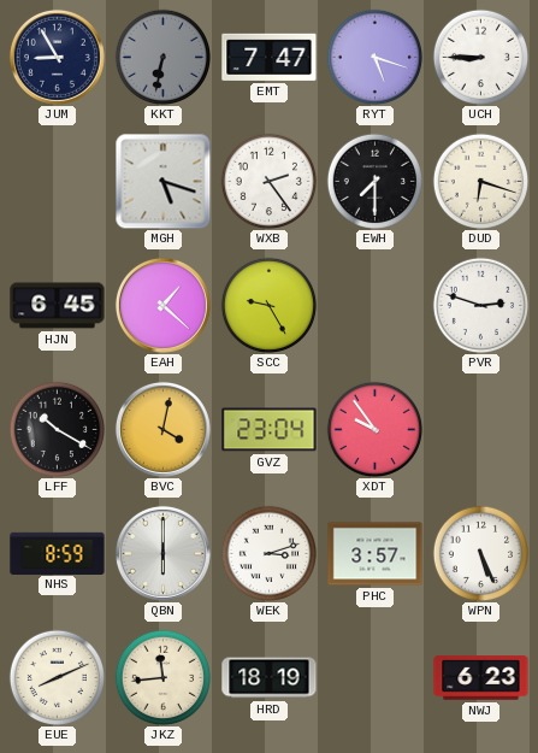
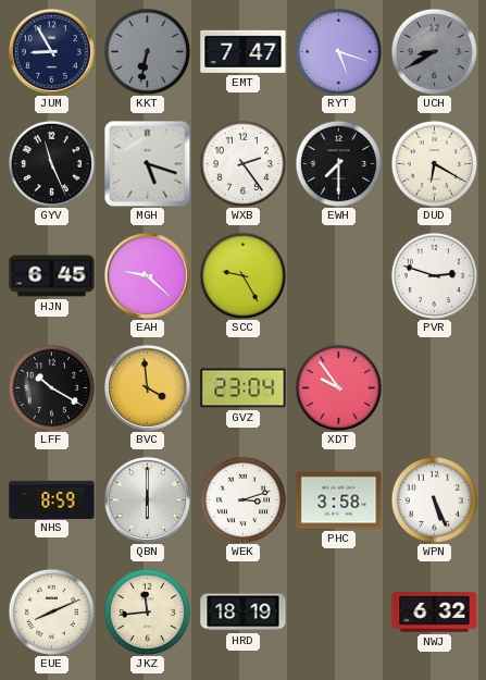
UCH: 8:45 -> 8:40
UCH dial: white -> grey
GYV: none -> 11:26
DUD: 6:18 -> 6:20
EAH: 1:22 -> 9:22
BVC: 4:02 -> 3:59
PHC: 3:57 -> 3:58
NWJ: 6:23 -> 6:32
